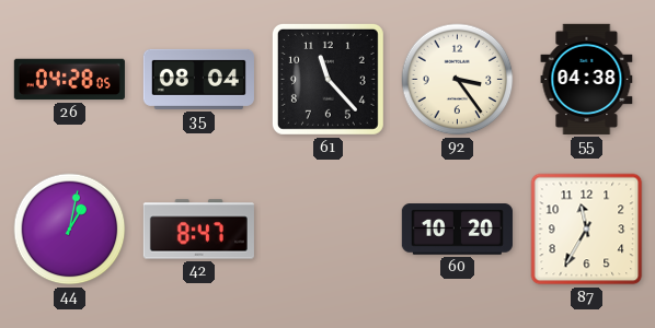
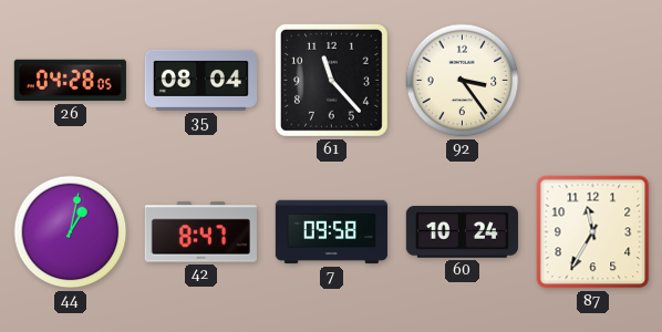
55: 04:38 -> none
7: none -> 09:58
60: 10:20 -> 10:24
